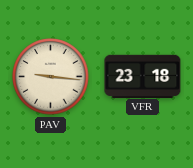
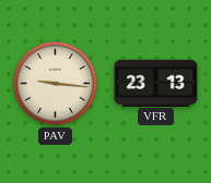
VFR: 23:18 -> 23:13
